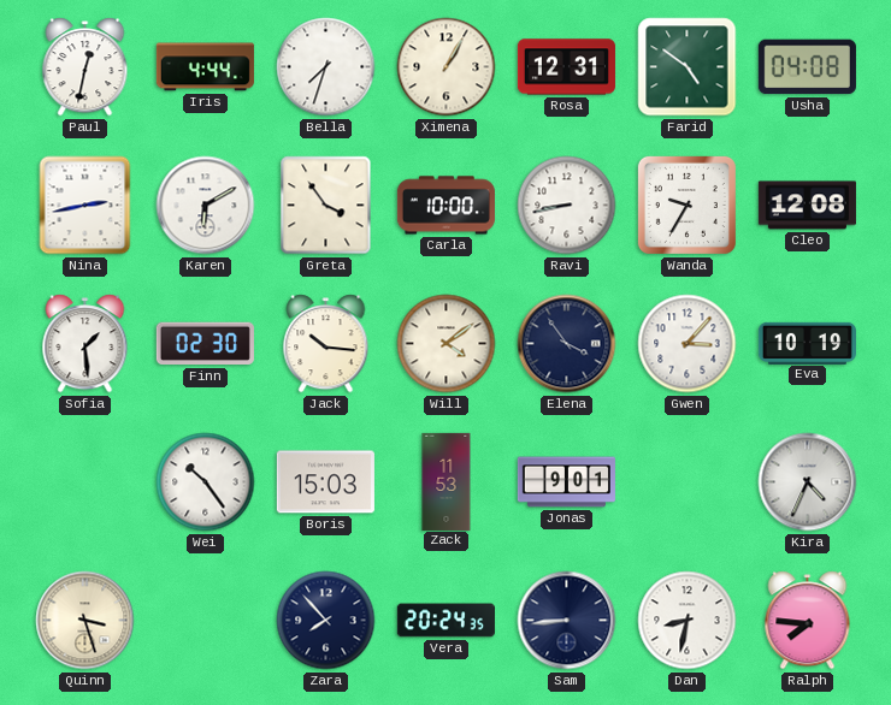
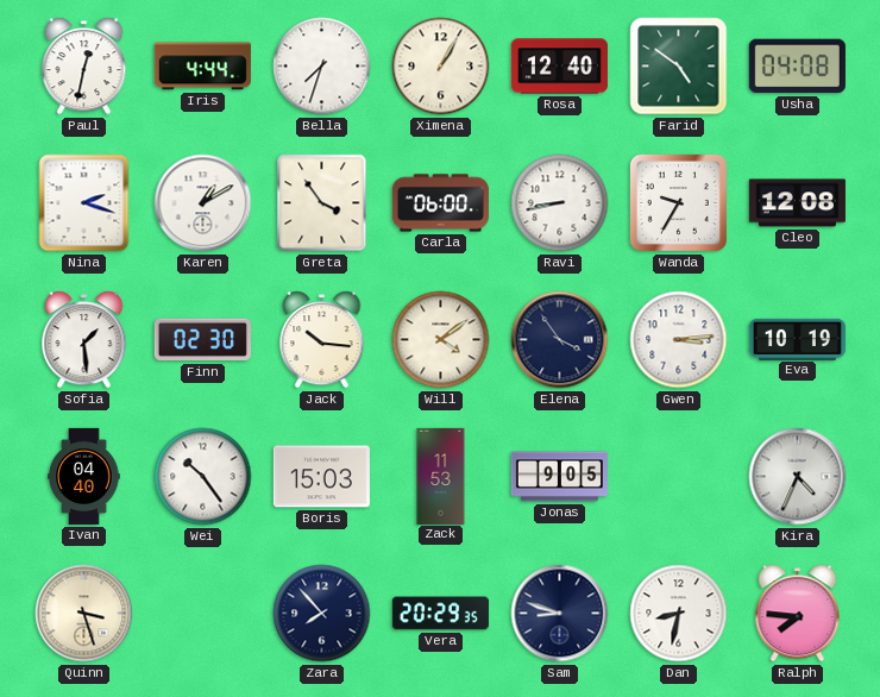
Rosa: 12:31 -> 12:40
Nina: 2:43 -> 2:18
Karen: 6:10 -> 1:10
Carla: 10:00 -> 06:00
Gwen: 3:07 -> 3:14
Ivan: none -> 04:40
Jonas: 9:01 -> 9:05
Vera: 20:24 -> 20:29
Sam: 8:44 -> 8:48
